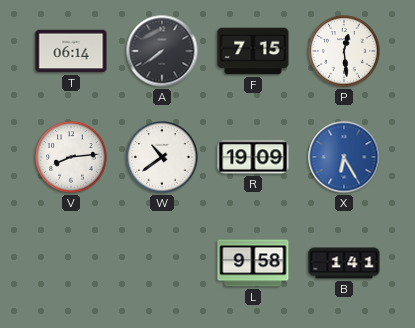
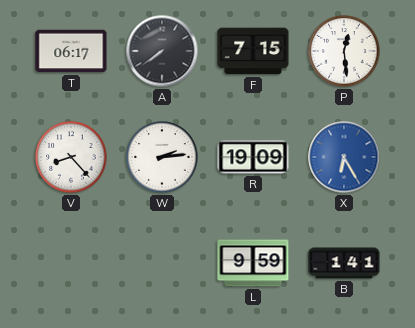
T: 06:14 -> 06:17
V: 8:14 -> 8:23
W: 10:39 -> 2:14
L: 9:58 -> 9:59
